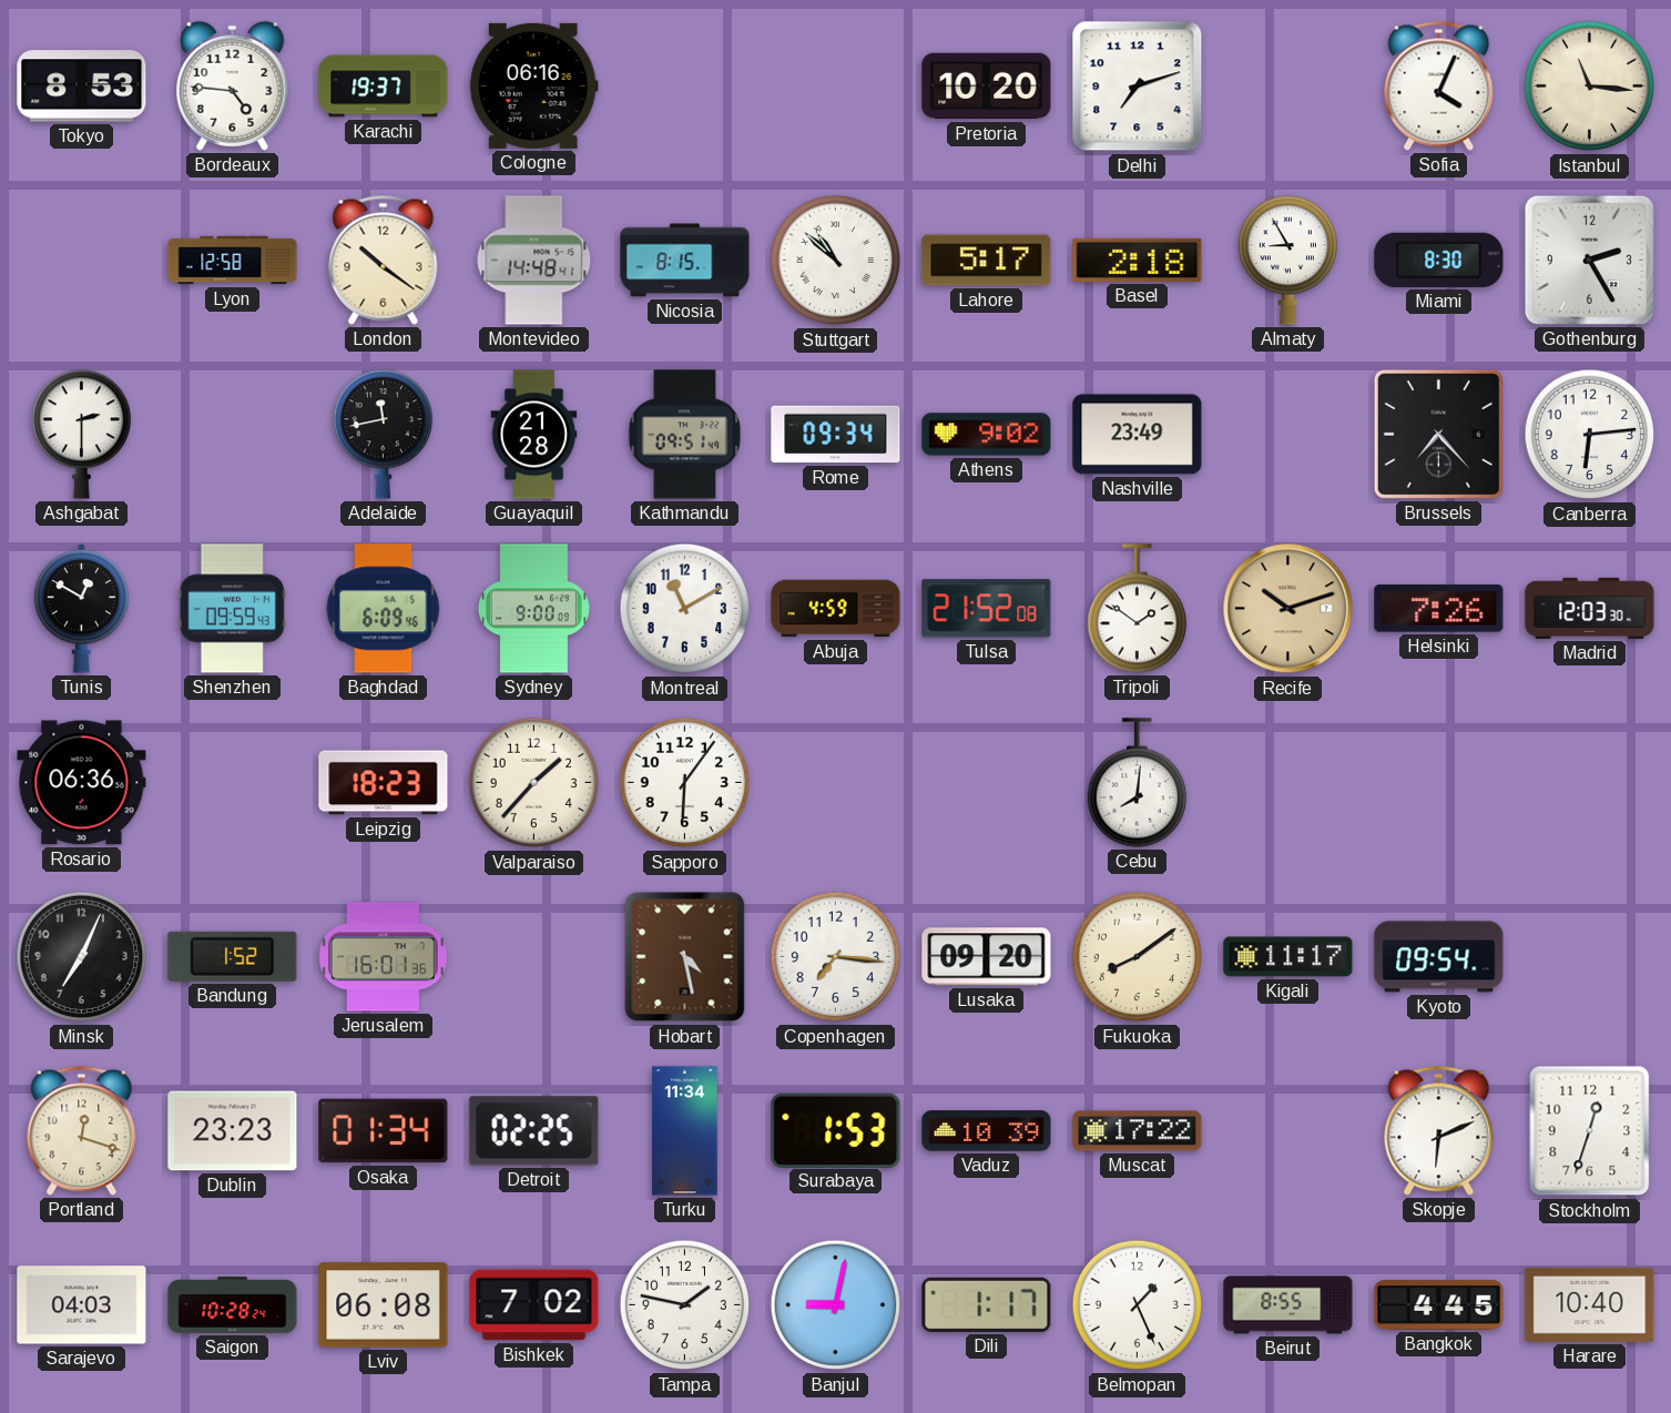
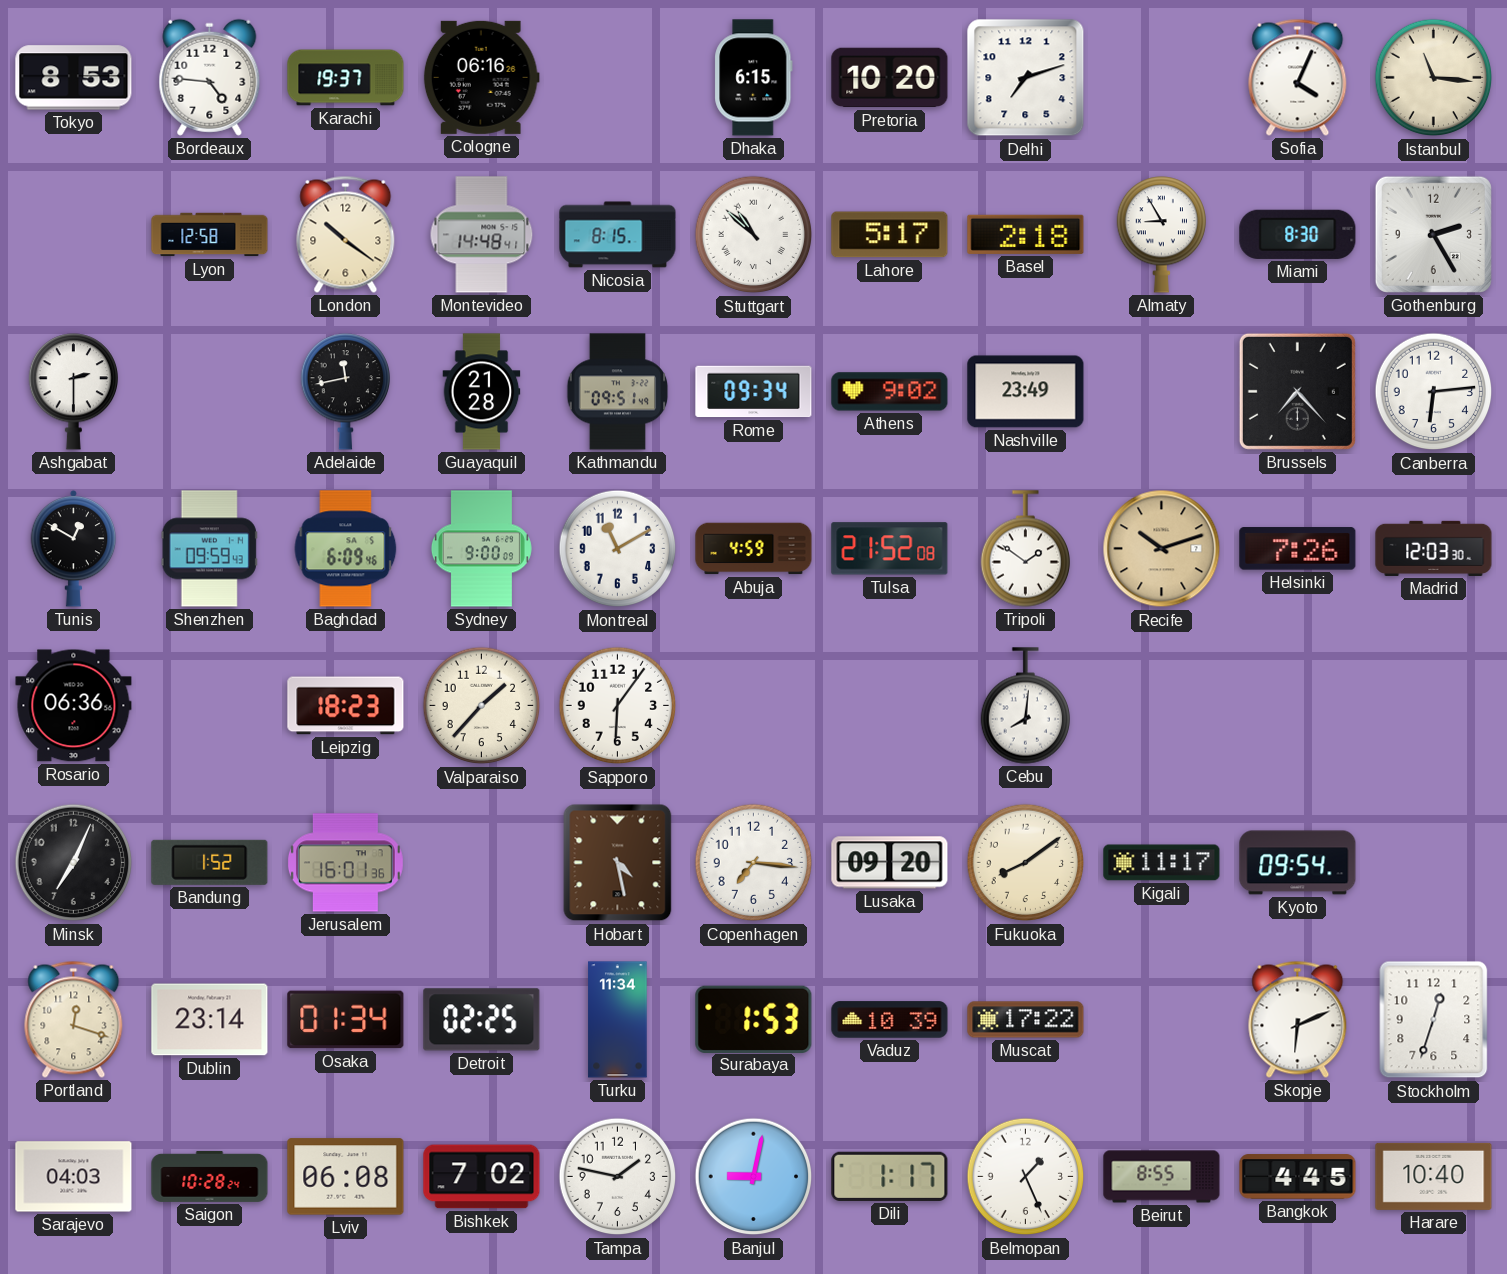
Dhaka: none -> 6:15
Dublin: 23:23 -> 23:14
